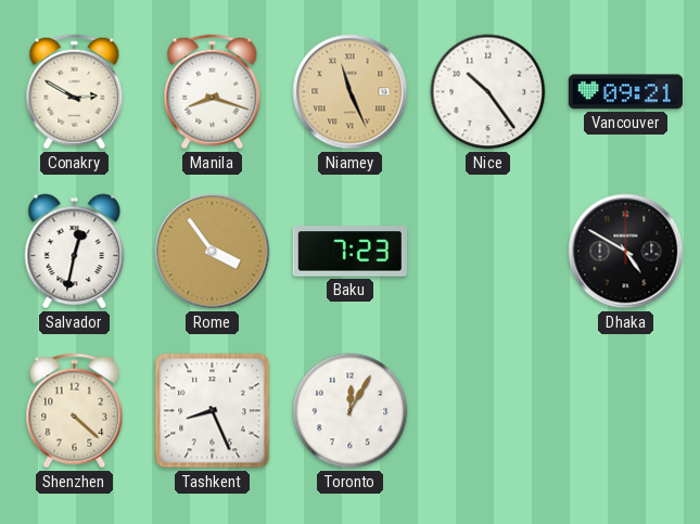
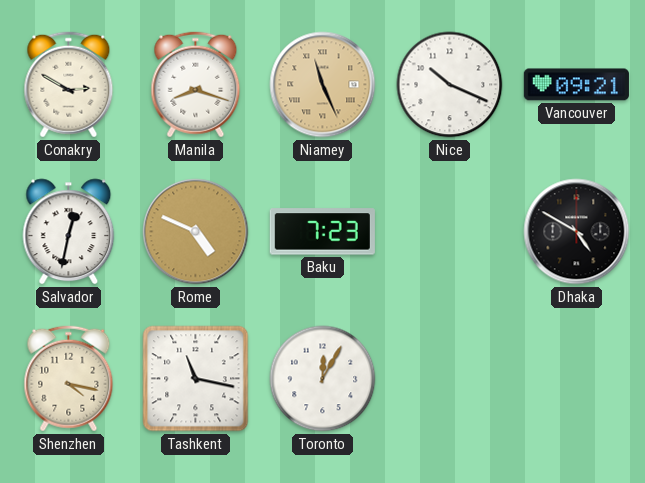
Nice: 10:24 -> 10:19
Rome: 3:54 -> 4:49
Shenzhen: 4:22 -> 4:17
Tashkent: 8:26 -> 11:17
